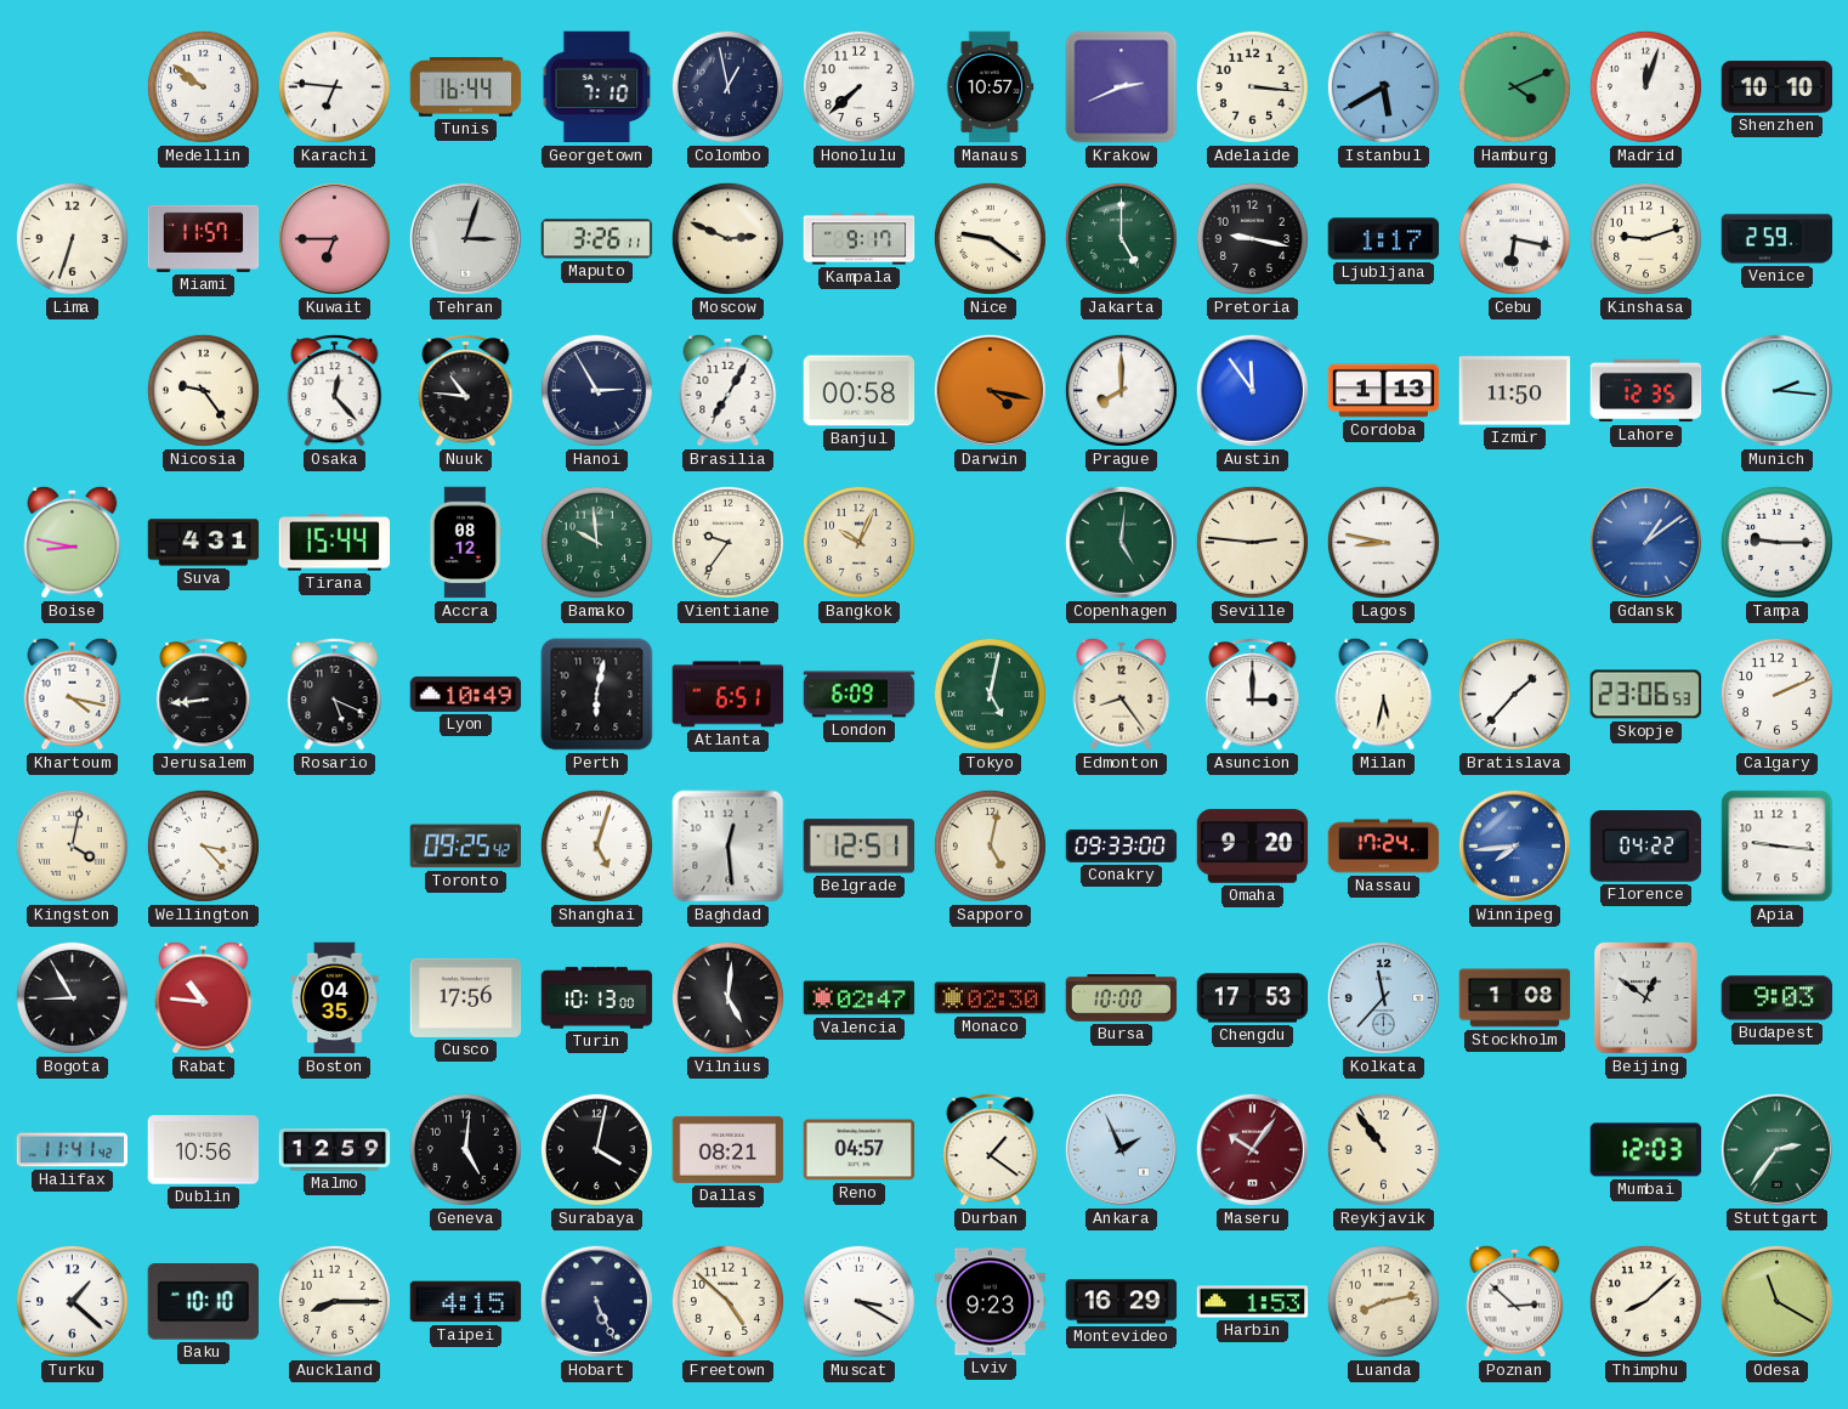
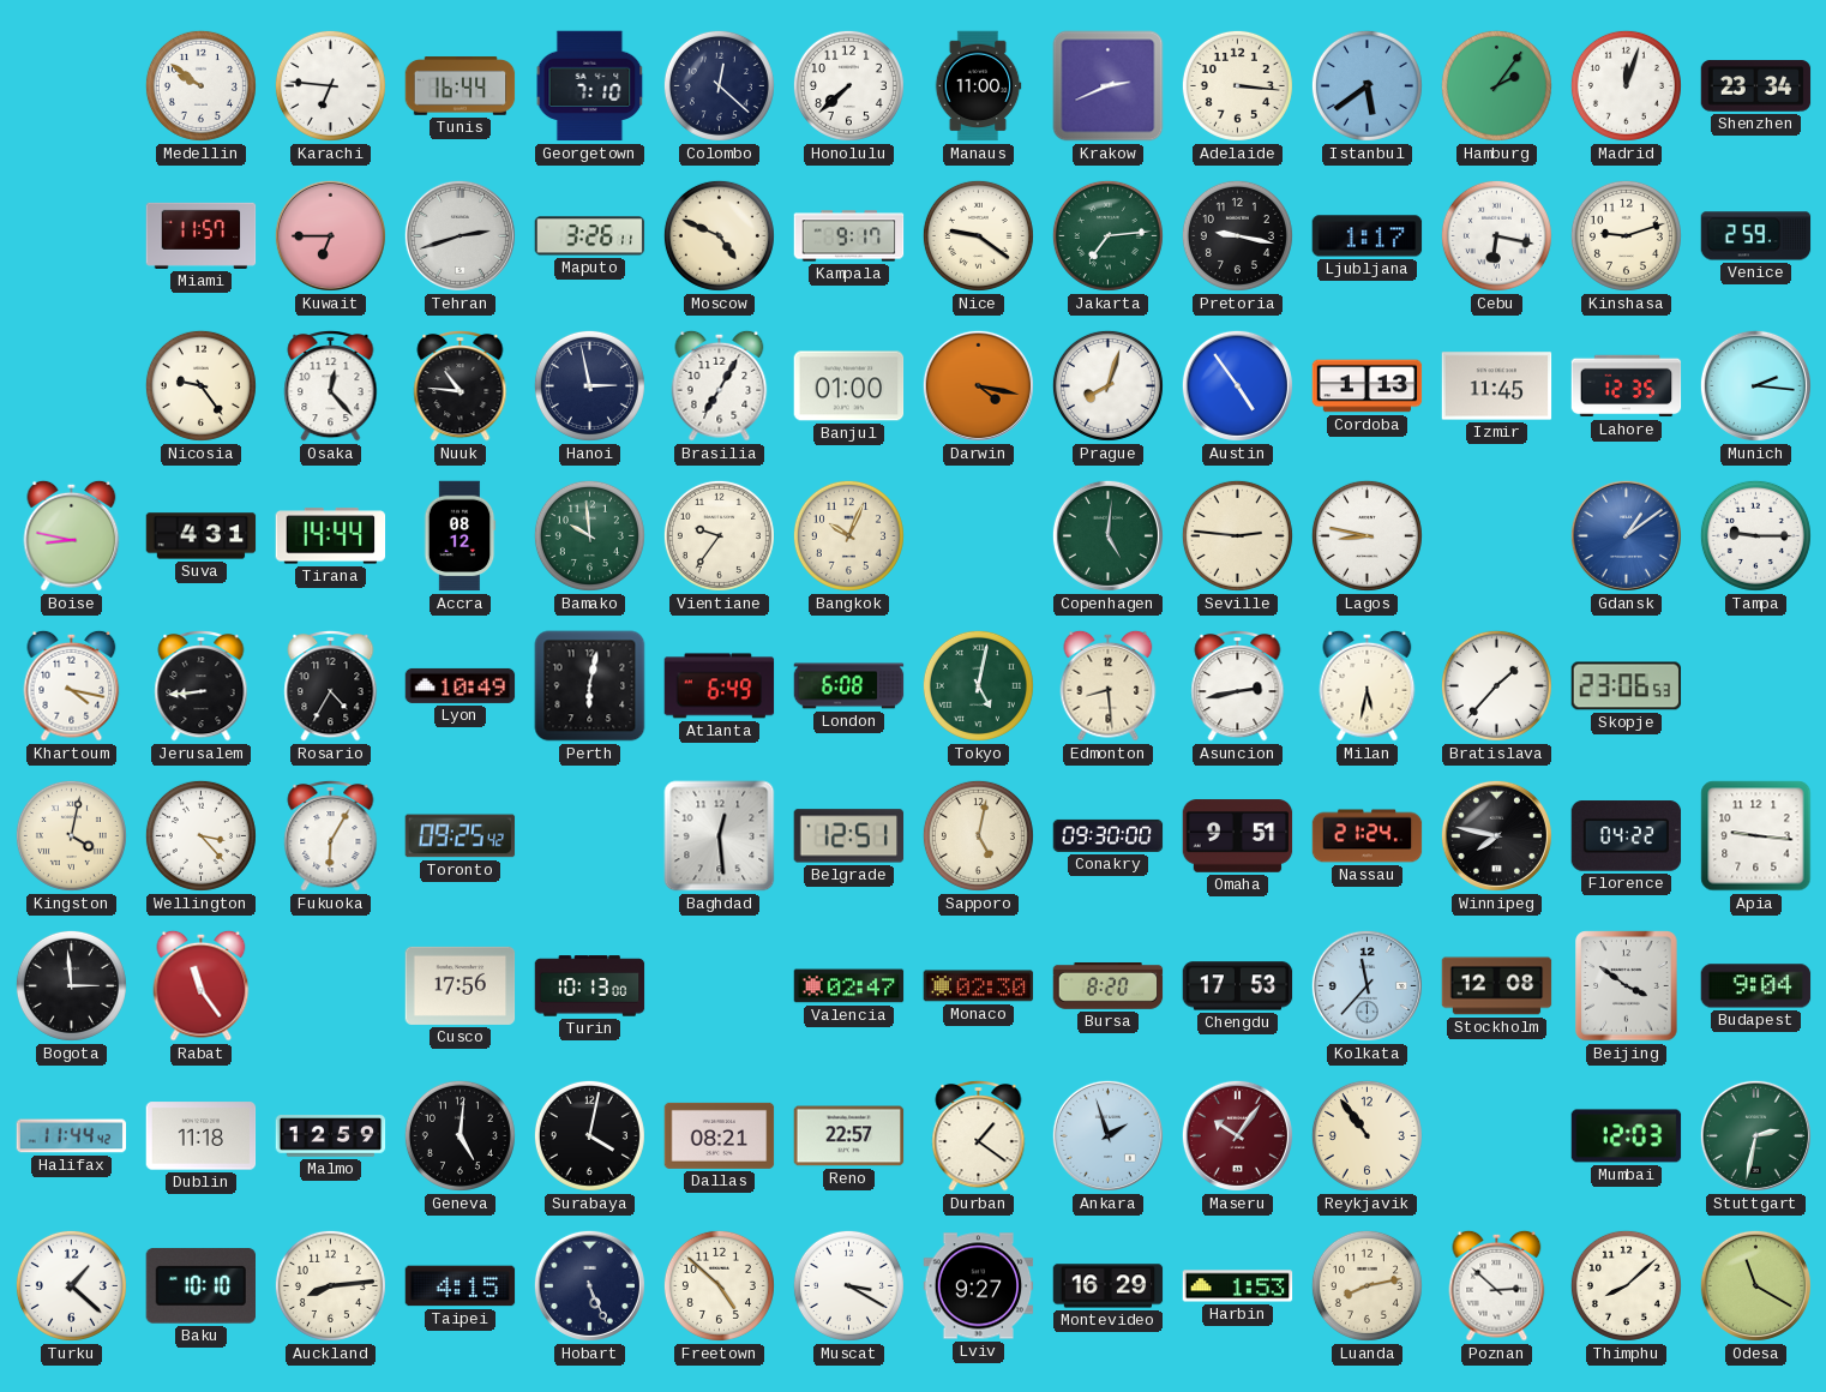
Colombo: 12:58 -> 12:22
Manaus: 10:57 -> 11:00
Istanbul: 5:40 -> 5:39
Hamburg: 4:11 -> 2:06
Shenzhen: 10:10 -> 23:34
Lima: 6:33 -> none
Tehran: 3:03 -> 2:42
Moscow: 2:49 -> 4:49
Jakarta: 5:00 -> 7:14
Hanoi: 2:55 -> 2:58
Banjul: 00:58 -> 01:00
Prague: 8:00 -> 8:03
Austin: 11:54 -> 4:54
Izmir: 11:50 -> 11:45
Tirana: 15:44 -> 14:44
Rosario: 5:19 -> 4:35
Atlanta: 6:51 -> 6:49
London: 6:09 -> 6:08
Edmonton: 8:24 -> 8:29
Asuncion: 3:00 -> 2:43
Calgary: 2:11 -> none
Fukuoka: none -> 6:05
Shanghai: 5:03 -> none
Conakry: 09:33 -> 09:30
Omaha: 9:20 -> 9:51
Nassau: 17:24 -> 21:24
Winnipeg: 7:44 -> 7:47
Winnipeg dial: blue -> black
Bogota: 8:55 -> 2:59
Rabat: 10:46 -> 11:24
Boston: 04:35 -> none
Vilnius: 5:01 -> none
Bursa: 10:00 -> 8:20
Stockholm: 1:08 -> 12:08
Beijing: 12:51 -> 3:51
Budapest: 9:03 -> 9:04
Halifax: 11:41 -> 11:44
Dublin: 10:56 -> 11:18
Reno: 04:57 -> 22:57
Ankara: 1:56 -> 1:57
Stuttgart: 2:36 -> 2:32
Auckland: 8:15 -> 8:14
Lviv: 9:23 -> 9:27
